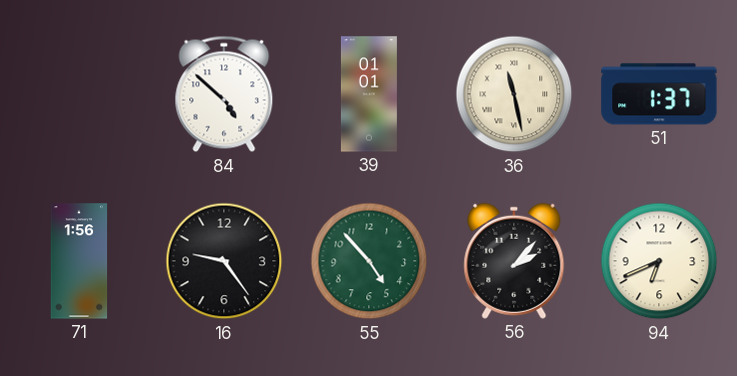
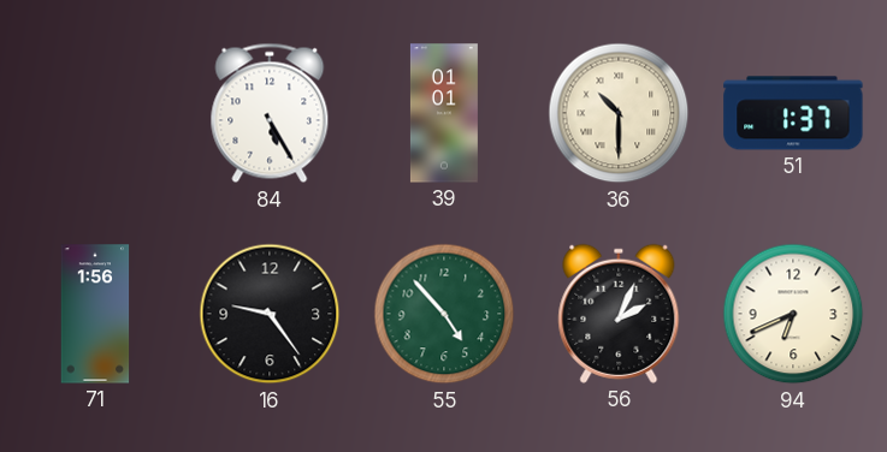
84: 4:52 -> 5:25
36: 11:28 -> 10:30
56: 2:07 -> 2:04
